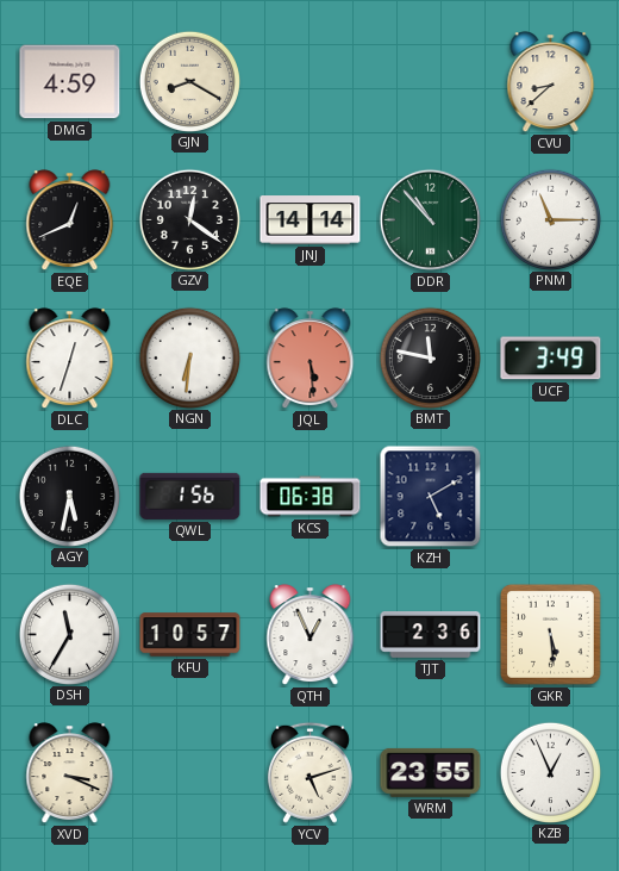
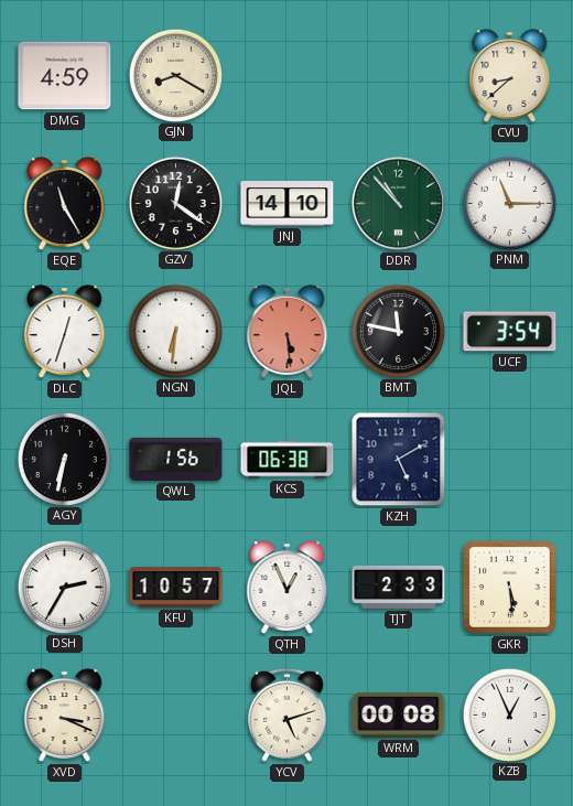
EQE: 12:41 -> 11:25
JNJ: 14:14 -> 14:10
UCF: 3:49 -> 3:54
AGY: 5:32 -> 6:32
DSH: 11:35 -> 2:35
TJT: 2:36 -> 2:33
WRM: 23:55 -> 00:08
